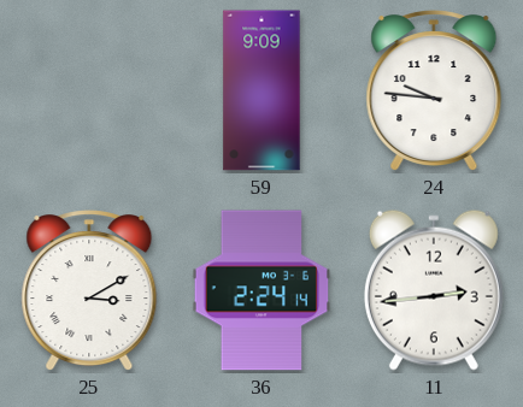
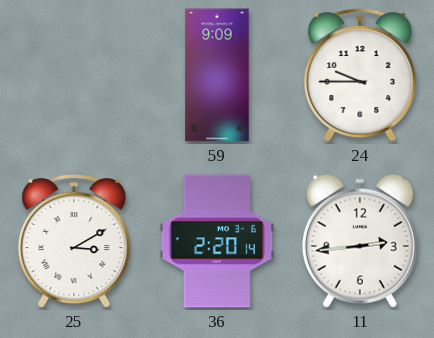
24: 9:46 -> 9:45
36: 2:24 -> 2:20
